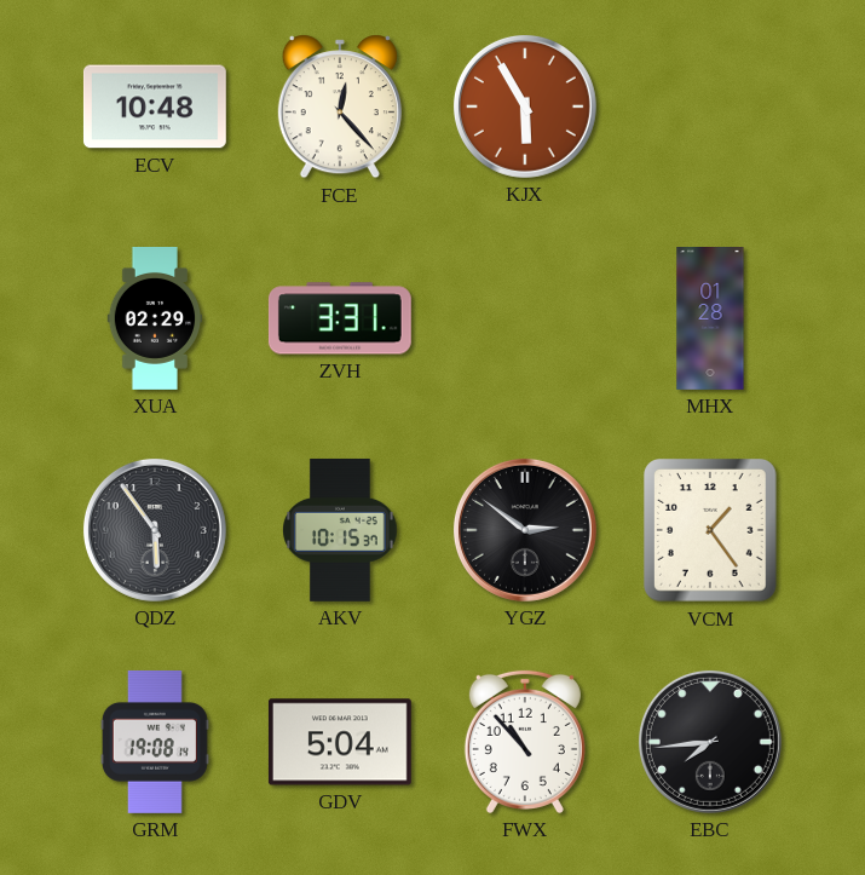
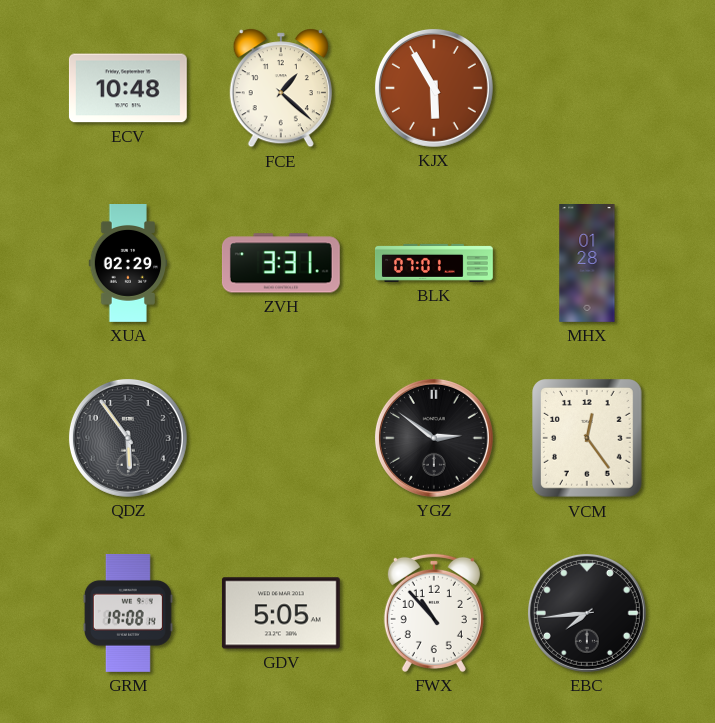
FCE: 12:23 -> 1:22
BLK: none -> 07:01
AKV: 10:15 -> none
VCM: 1:24 -> 12:24
GDV: 5:04 -> 5:05
